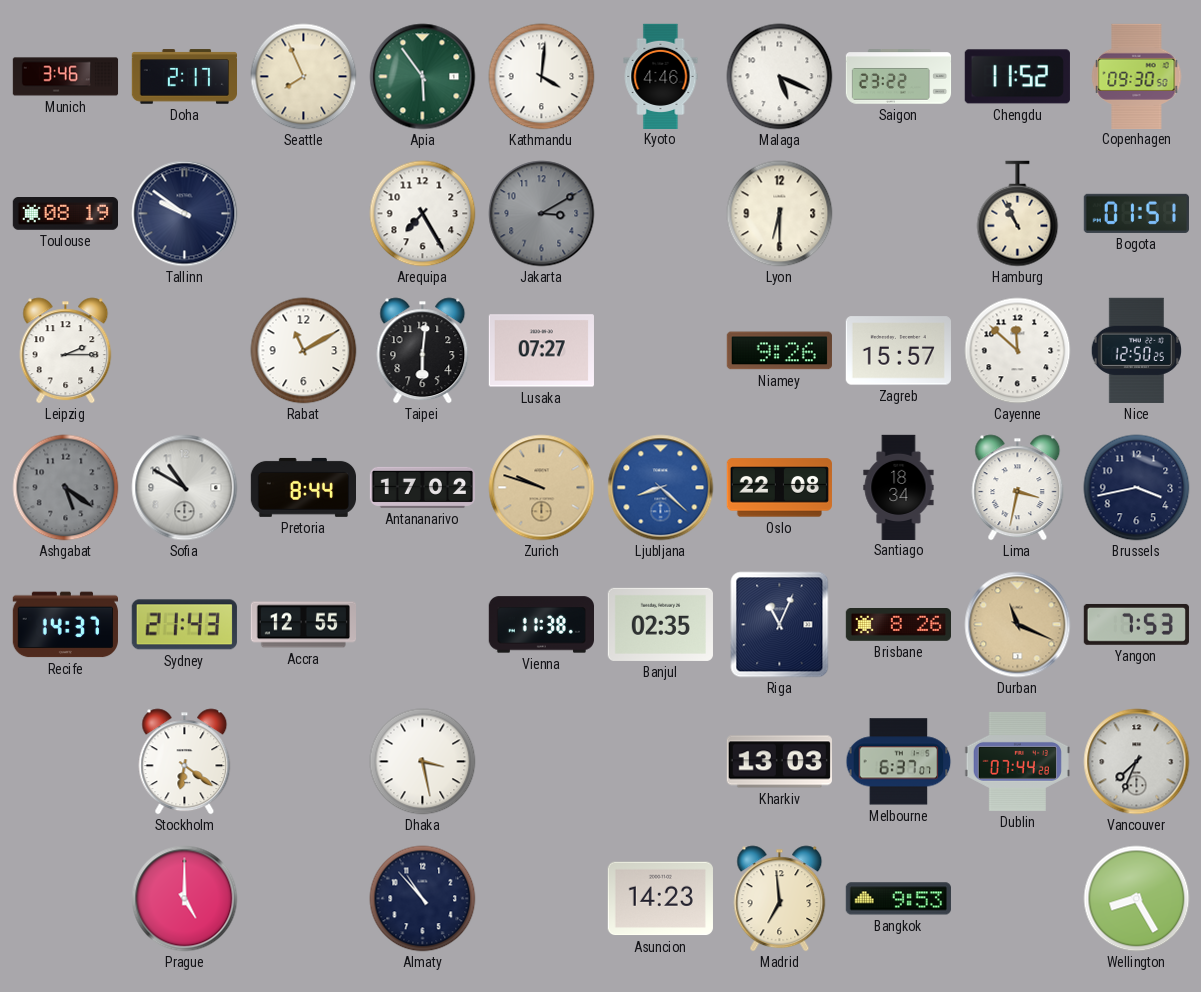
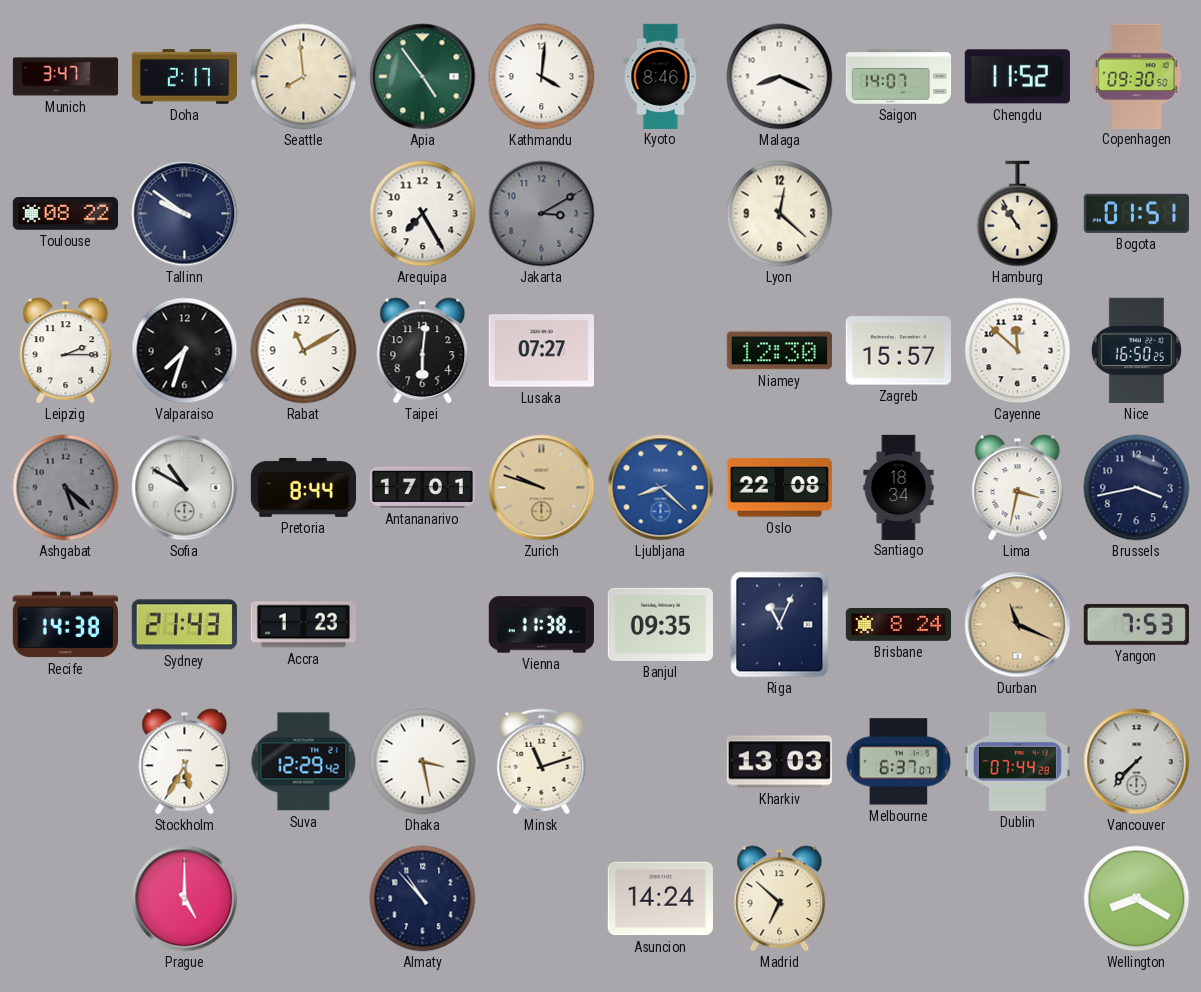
Munich: 3:46 -> 3:47
Seattle: 7:56 -> 7:59
Apia: 5:54 -> 4:54
Kyoto: 4:46 -> 8:46
Malaga: 5:19 -> 8:19
Saigon: 23:22 -> 14:07
Toulouse: 08:19 -> 08:22
Lyon: 6:30 -> 12:22
Hamburg: 10:56 -> 10:54
Valparaiso: none -> 7:33
Niamey: 9:26 -> 12:30
Nice: 12:50 -> 16:50
Ashgabat: 5:21 -> 5:22
Antananarivo: 17:02 -> 17:01
Recife: 14:37 -> 14:38
Accra: 12:55 -> 1:23
Banjul: 02:35 -> 09:35
Brisbane: 8:26 -> 8:24
Stockholm: 6:21 -> 5:35
Suva: none -> 12:29
Minsk: none -> 11:12
Vancouver: 7:34 -> 7:37
Asuncion: 14:23 -> 14:24
Madrid: 6:59 -> 6:52
Bangkok: 9:53 -> none
Wellington: 8:25 -> 8:20
